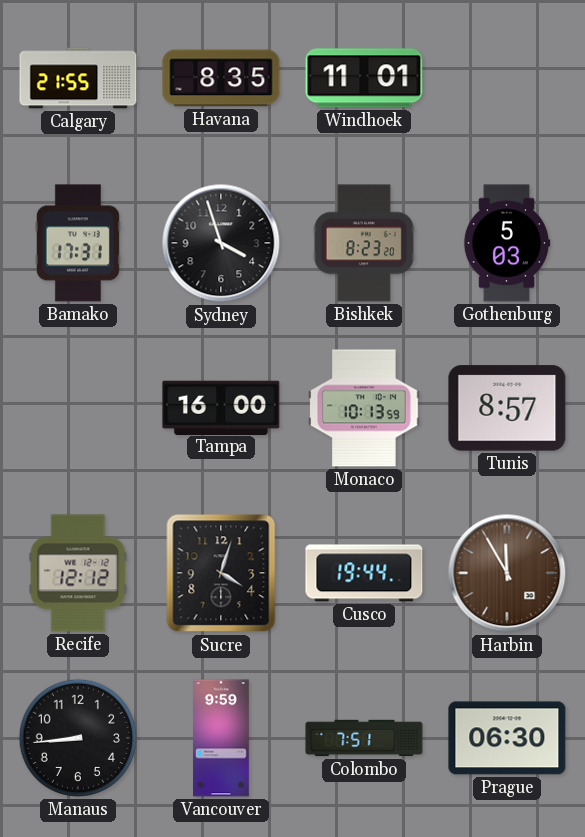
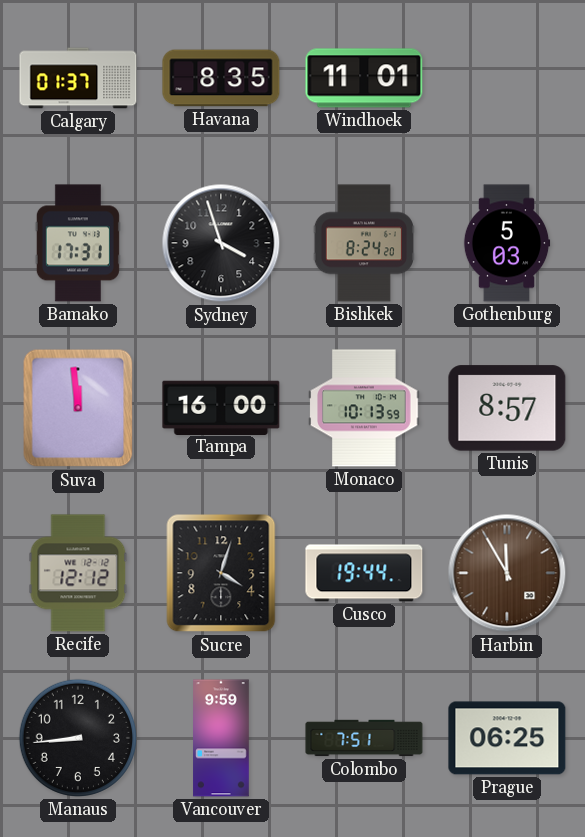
Calgary: 21:55 -> 01:37
Bishkek: 8:23 -> 8:24
Suva: none -> 11:59
Prague: 06:30 -> 06:25
